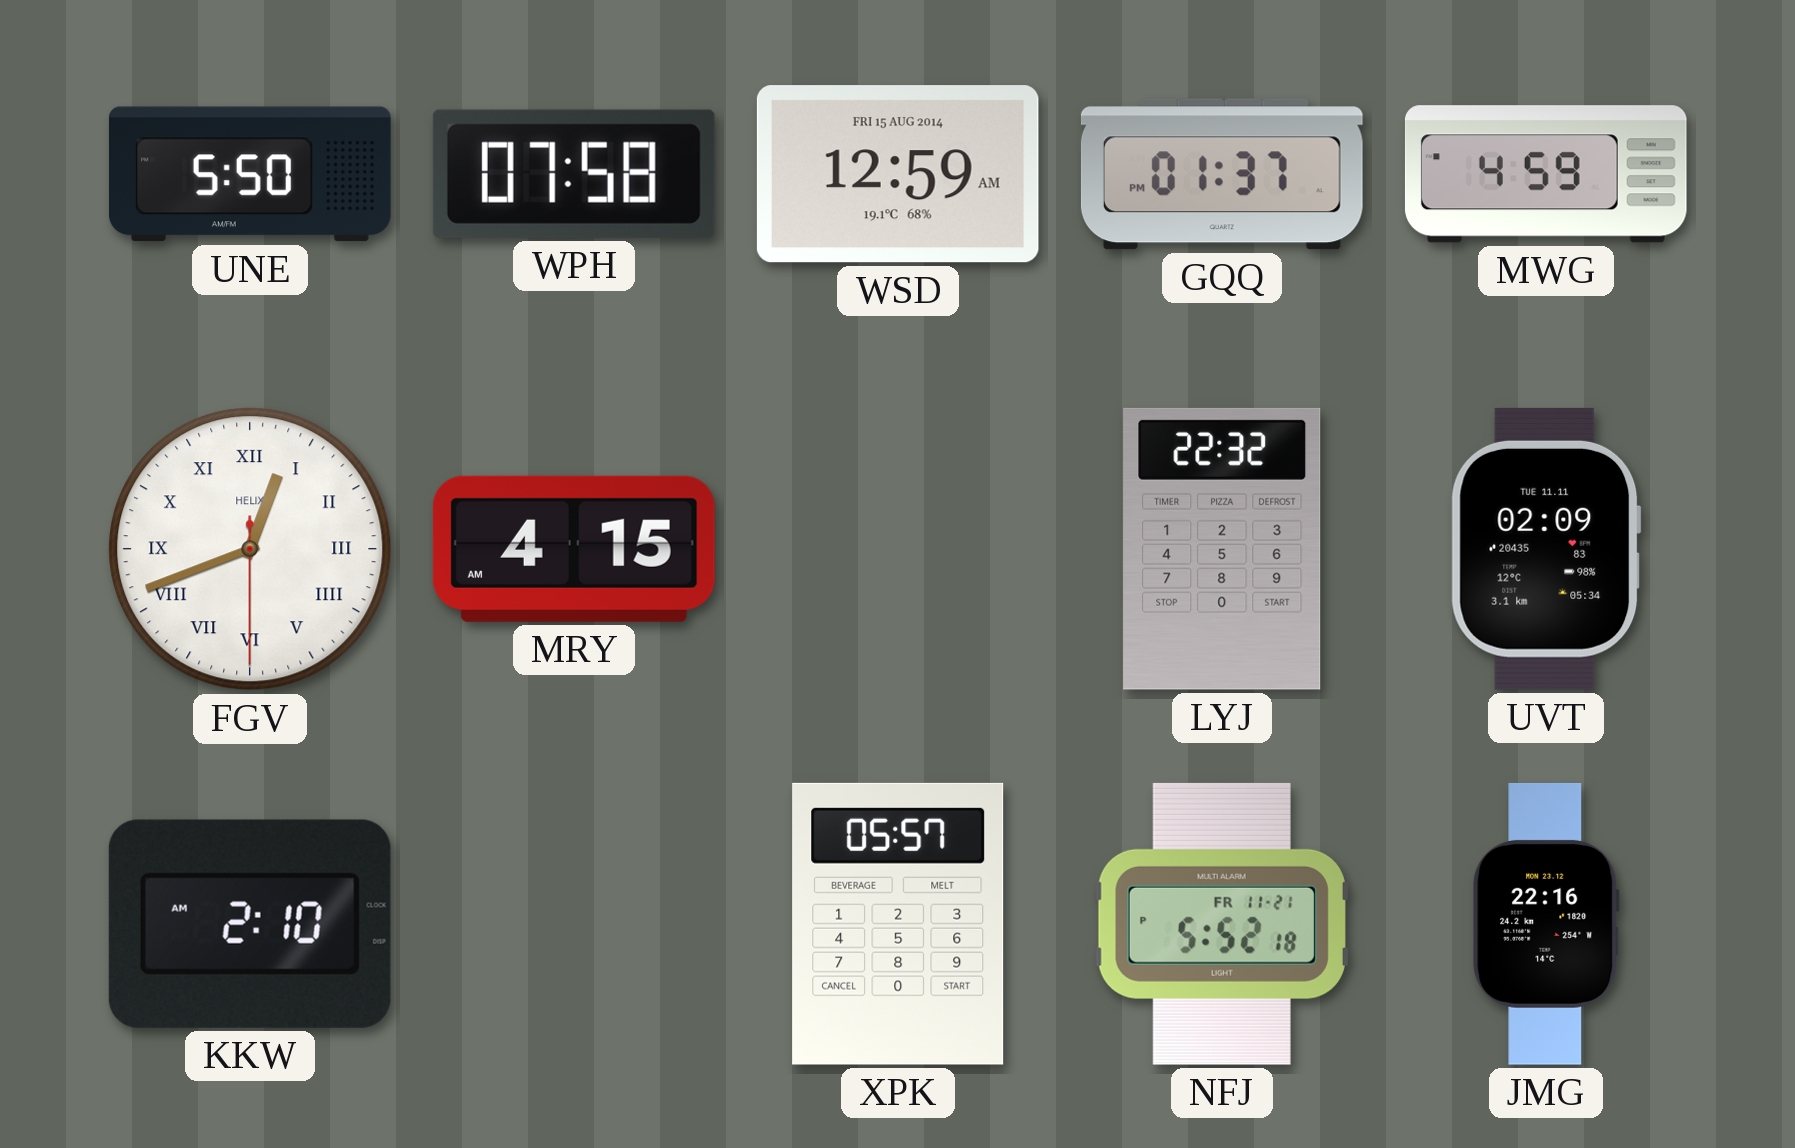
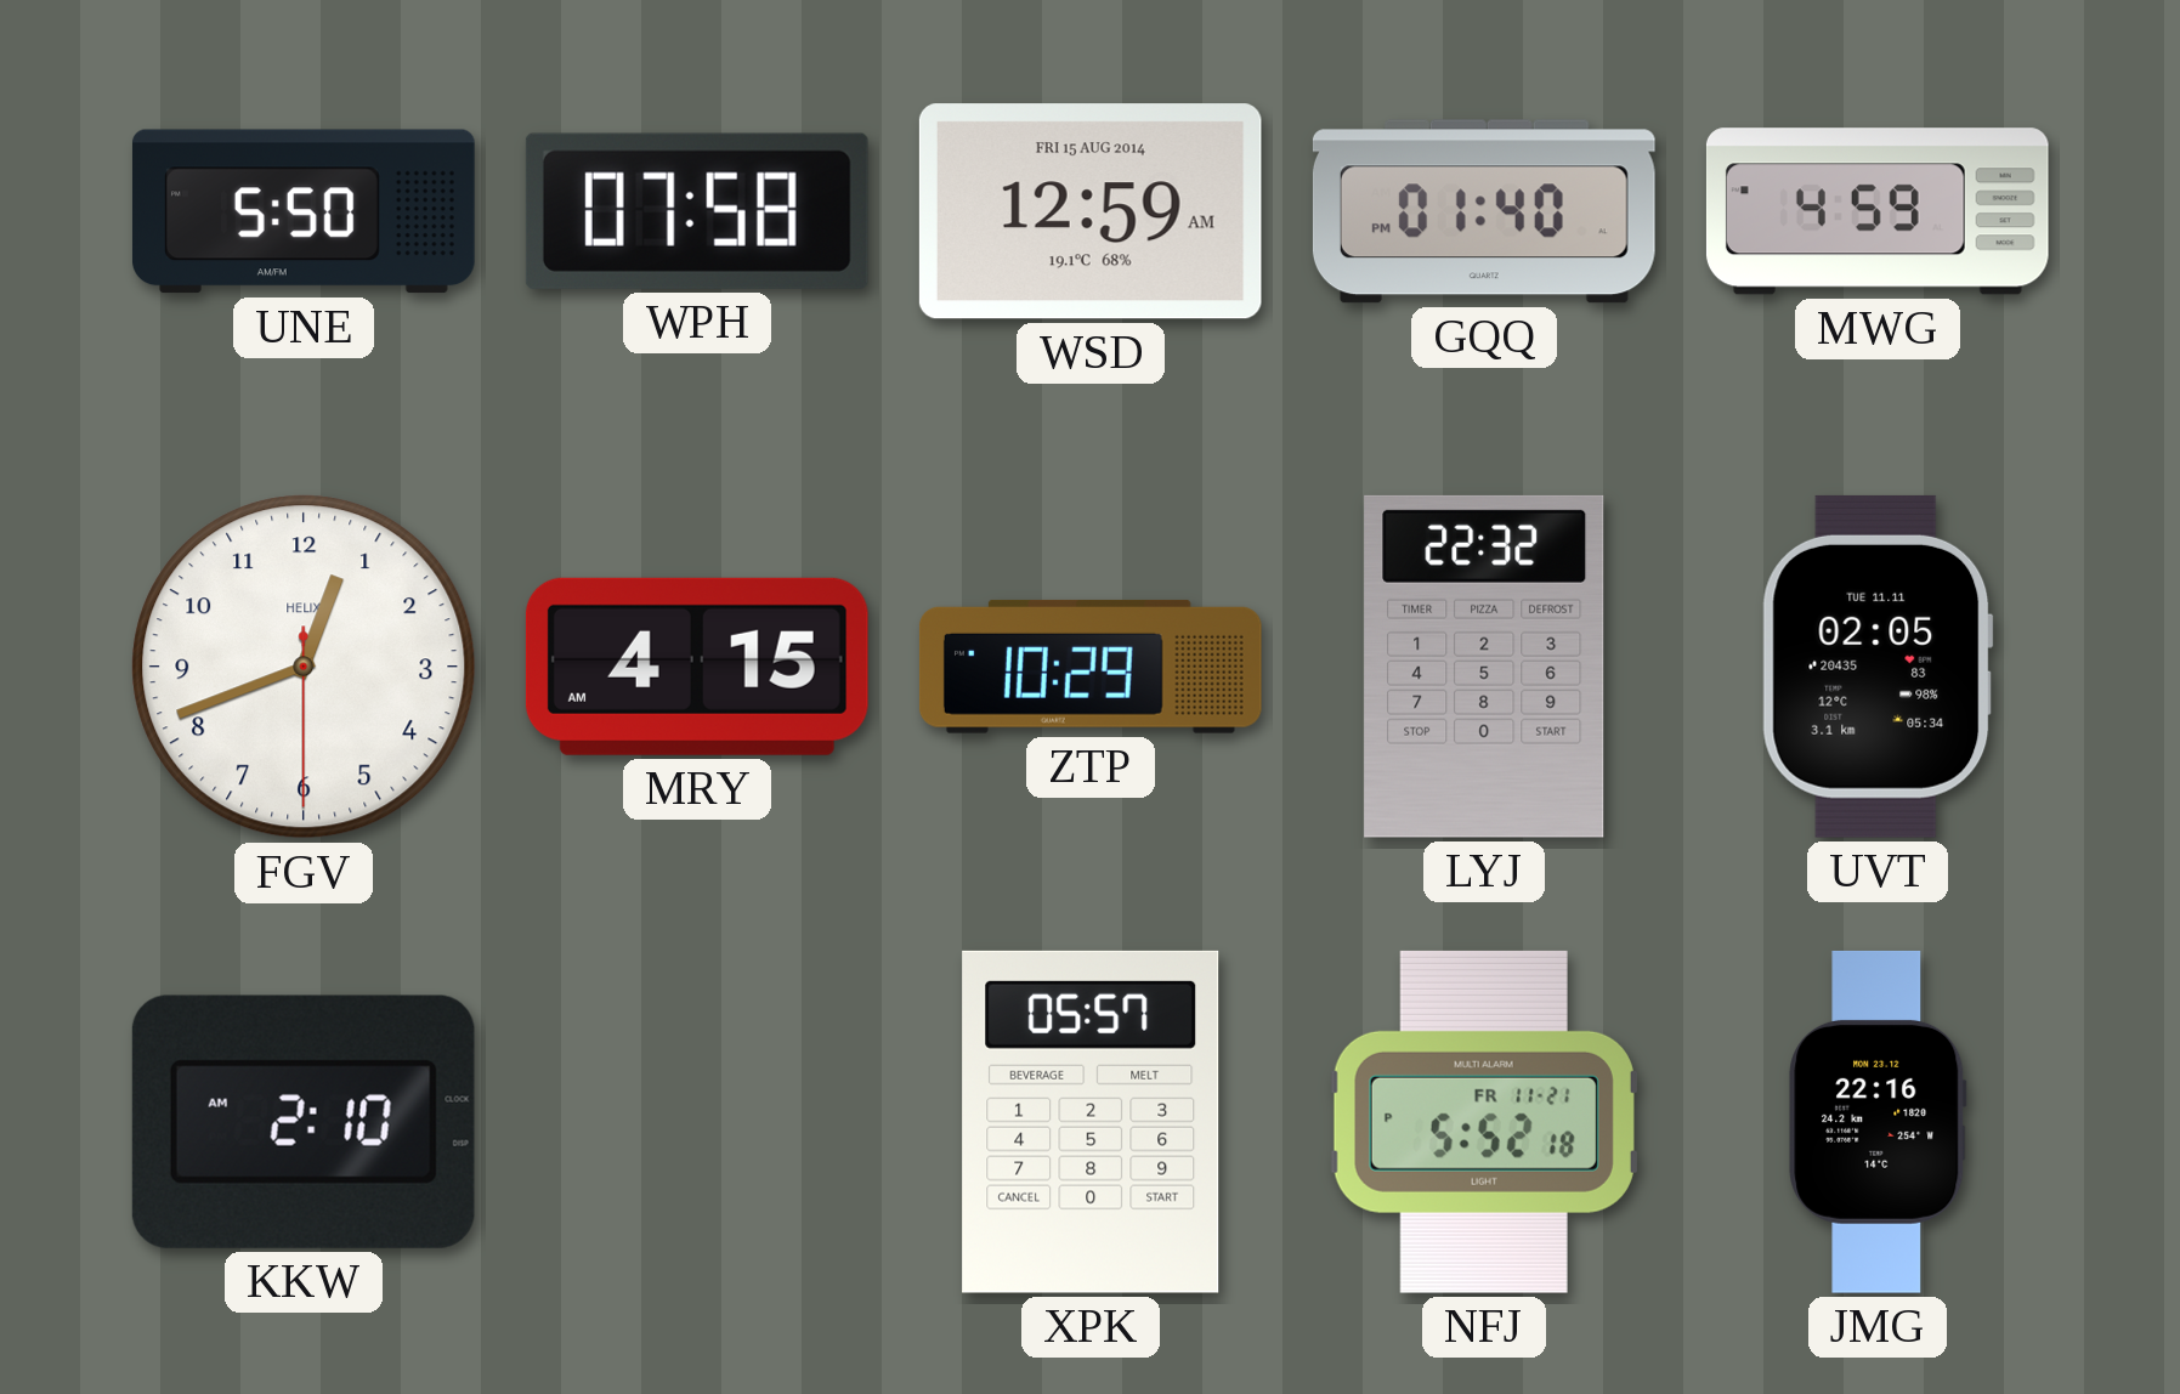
GQQ: 01:37 -> 01:40
FGV numerals: Roman -> Arabic
ZTP: none -> 10:29
UVT: 02:09 -> 02:05
